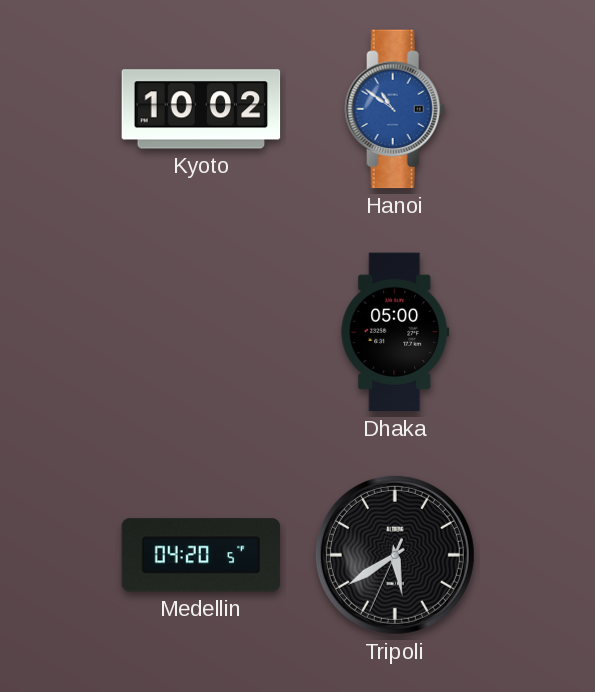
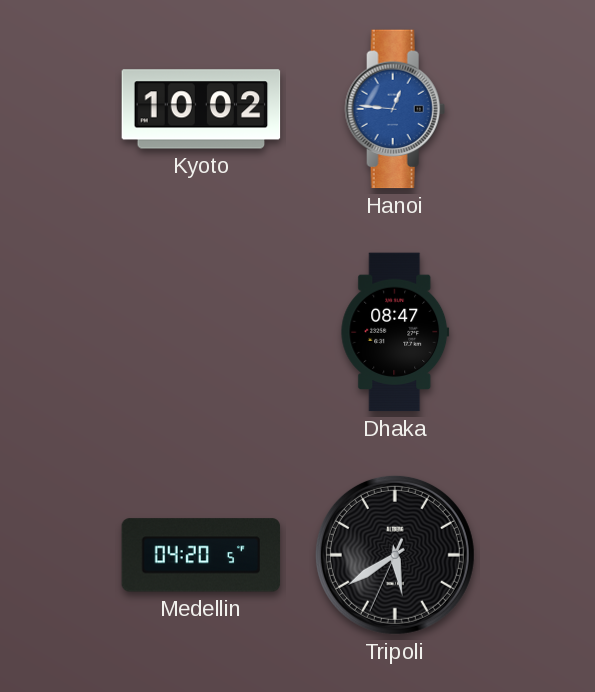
Hanoi: 10:51 -> 12:46
Dhaka: 05:00 -> 08:47
